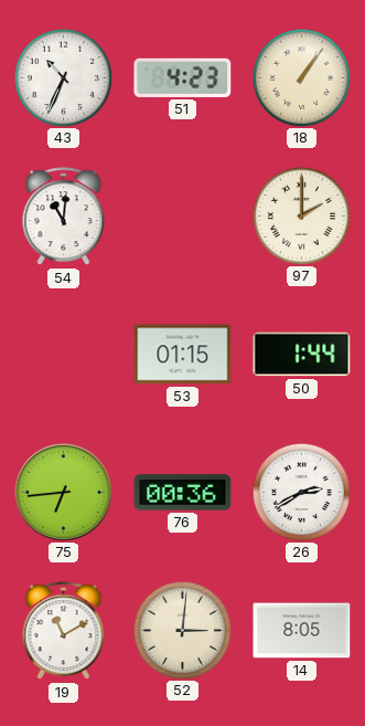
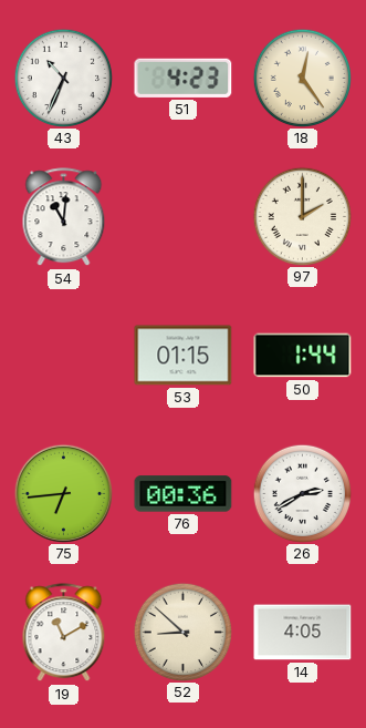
18: 1:06 -> 12:24
52: 3:01 -> 8:52
14: 8:05 -> 4:05
